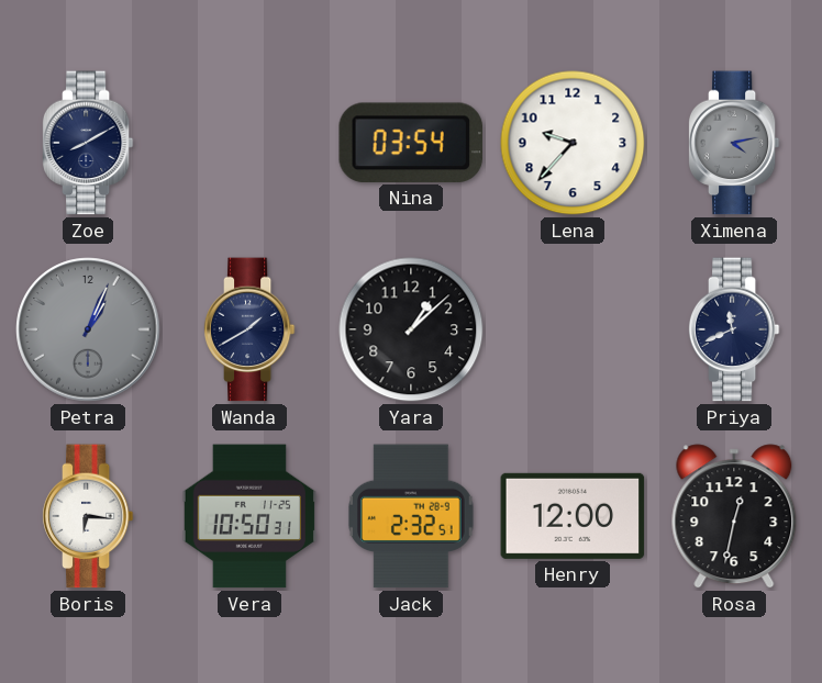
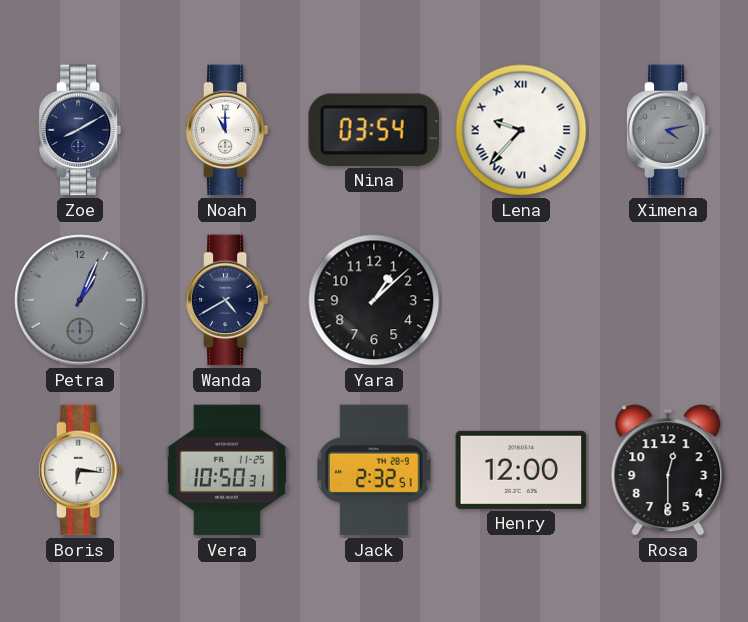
Noah: none -> 11:00
Lena numerals: Arabic -> Roman
Wanda: 1:40 -> 4:40
Priya: 11:41 -> none
Rosa: 12:32 -> 12:30
